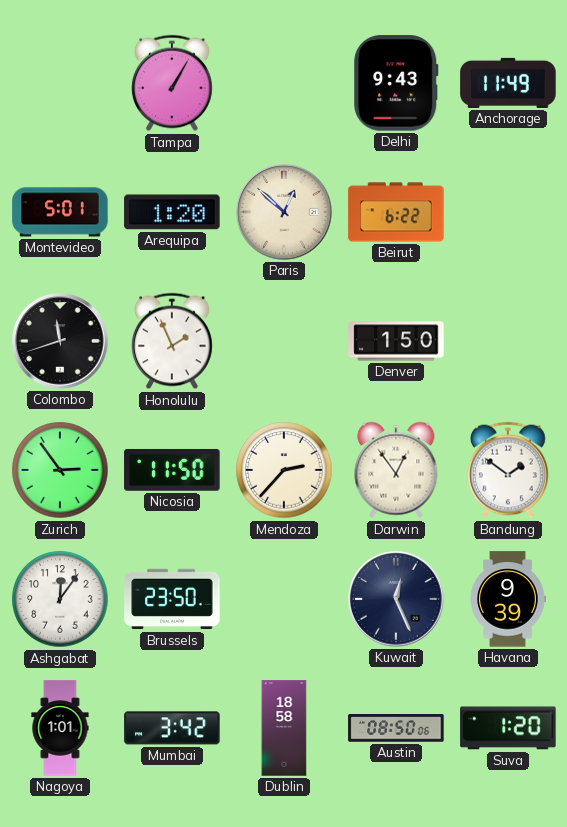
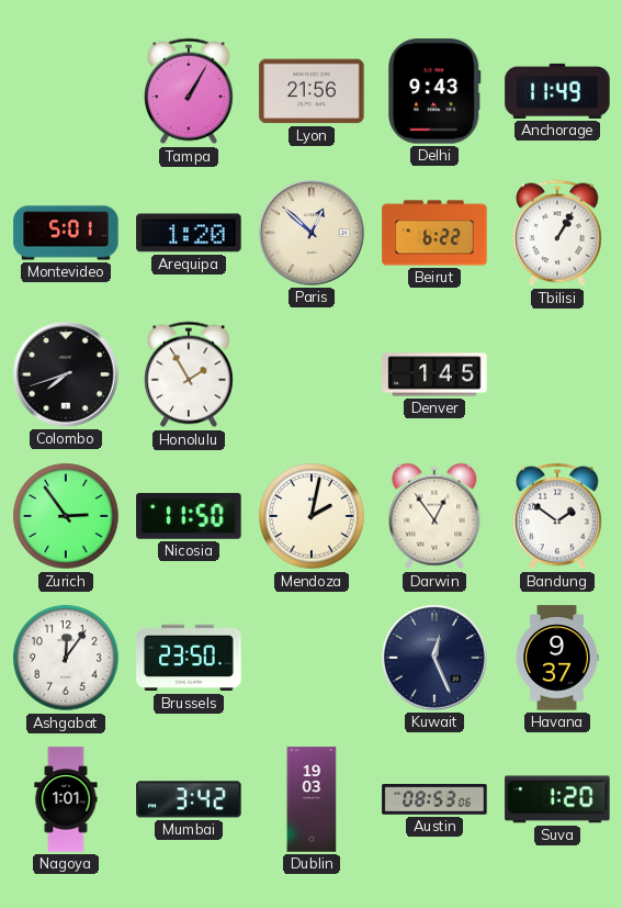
Lyon: none -> 21:56
Tbilisi: none -> 1:05
Colombo: 11:42 -> 7:42
Honolulu: 1:56 -> 1:55
Denver: 1:50 -> 1:45
Mendoza: 2:37 -> 2:02
Havana: 9:39 -> 9:37
Dublin: 18:58 -> 19:03
Austin: 08:50 -> 08:53
